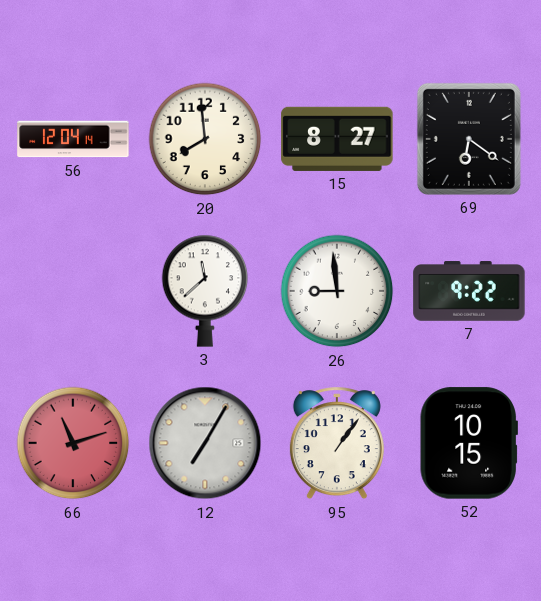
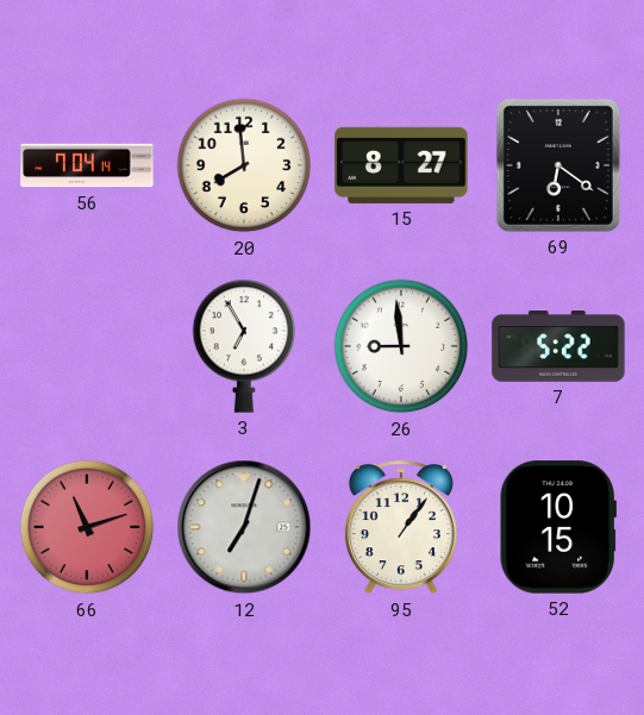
56: 12:04 -> 7:04
3: 11:38 -> 6:55
7: 9:22 -> 5:22
12: 7:05 -> 7:03
